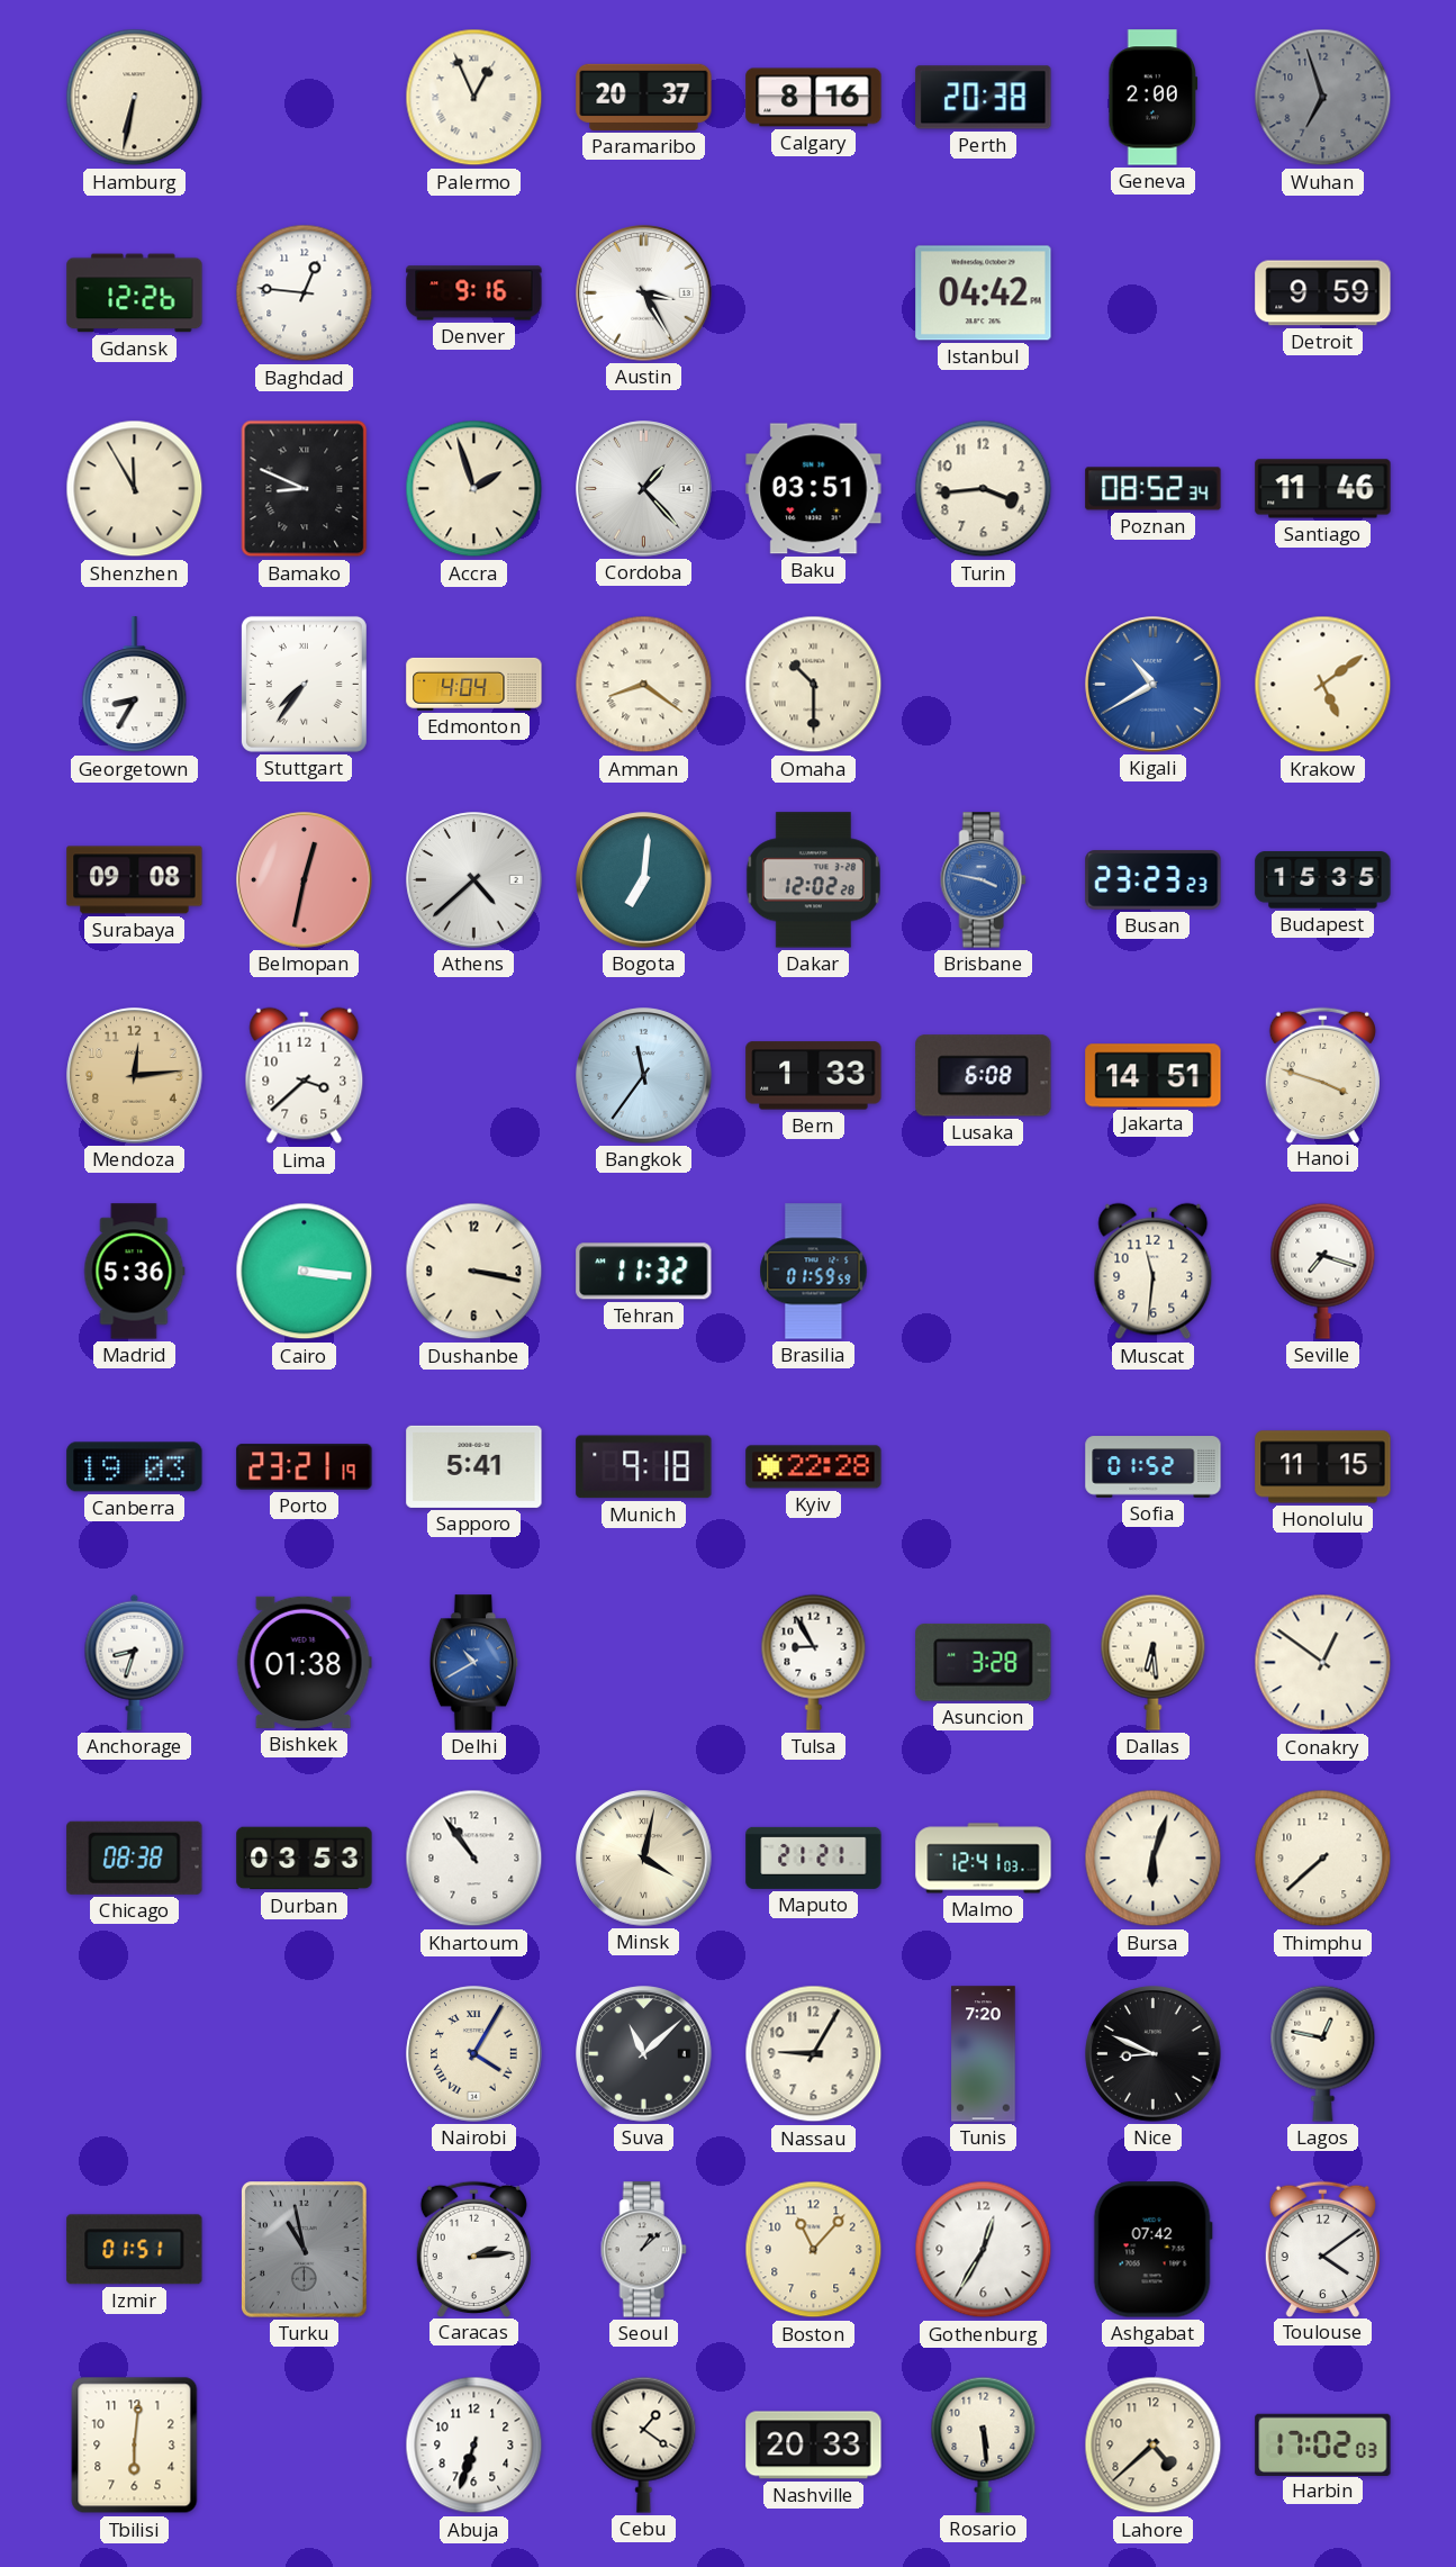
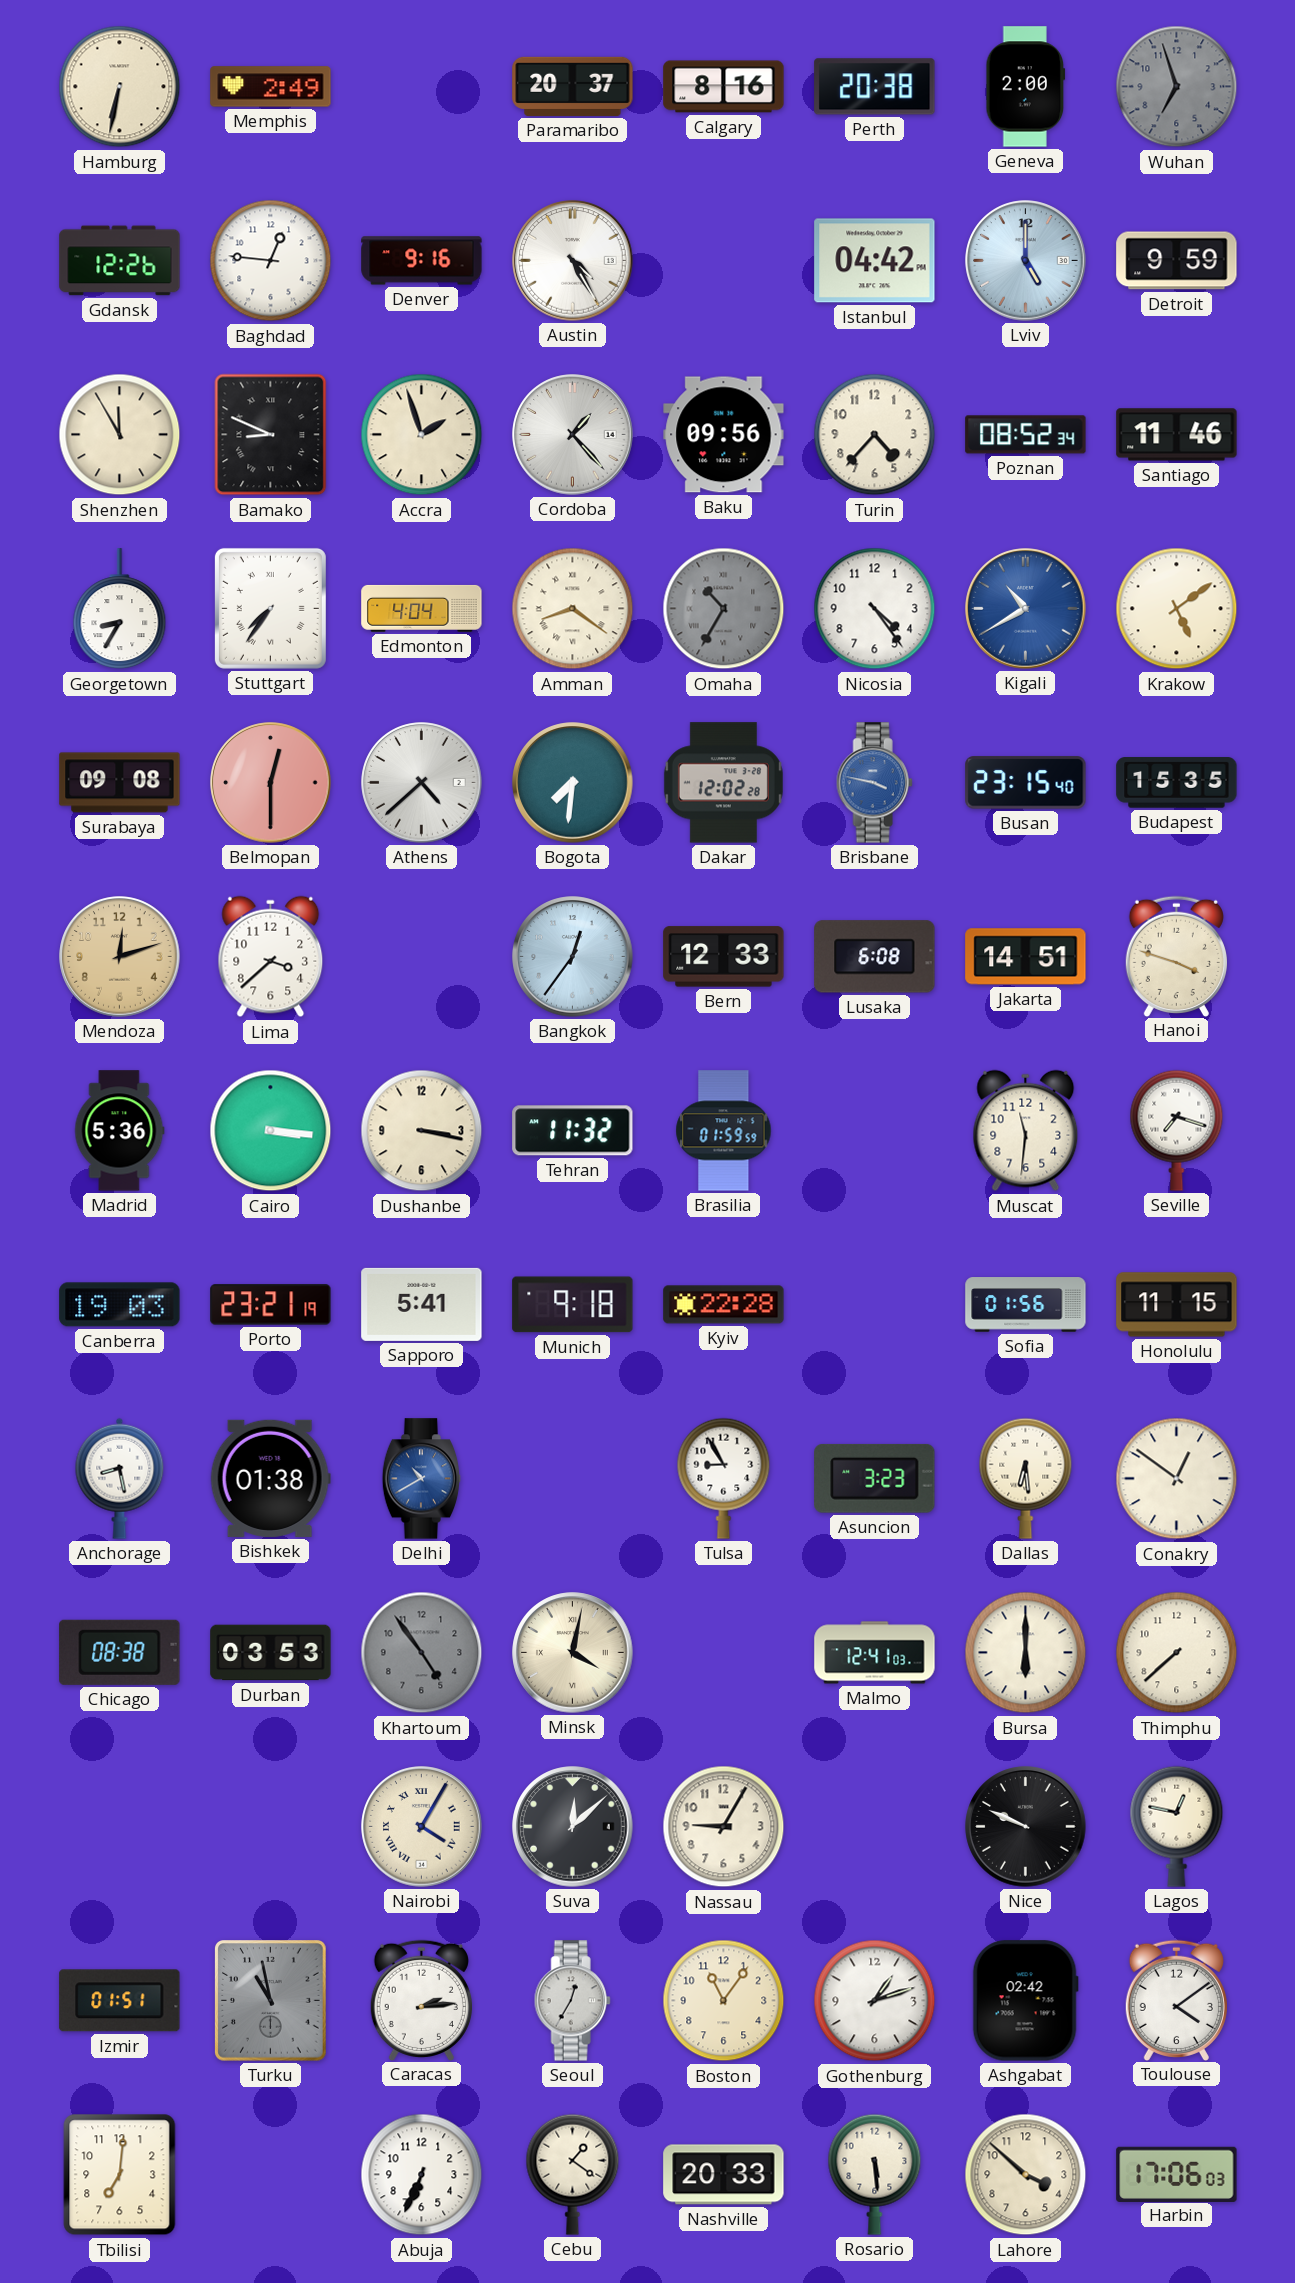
Memphis: none -> 2:49
Palermo: 12:56 -> none
Austin: 3:25 -> 4:25
Lviv: none -> 5:00
Baku: 03:51 -> 09:56
Turin: 3:44 -> 4:37
Omaha: 10:30 -> 10:35
Omaha dial: cream -> grey
Nicosia: none -> 4:24
Belmopan: 12:32 -> 12:30
Bogota: 7:01 -> 7:31
Busan: 23:23 -> 23:15
Mendoza: 12:14 -> 12:12
Bangkok: 11:36 -> 12:36
Bern: 1:33 -> 12:33
Sofia: 01:52 -> 01:56
Anchorage: 8:33 -> 8:28
Asuncion: 3:28 -> 3:23
Khartoum: 10:54 -> 4:54
Khartoum dial: white -> grey
Maputo: 21:21 -> none
Bursa: 6:03 -> 6:00
Suva: 11:08 -> 12:08
Tunis: 7:20 -> none
Nice: 8:49 -> 9:49
Seoul: 1:08 -> 12:35
Boston: 11:07 -> 11:06
Gothenburg: 12:35 -> 1:12
Ashgabat: 07:42 -> 02:42
Tbilisi: 6:01 -> 7:01
Abuja: 6:33 -> 6:34
Lahore: 4:38 -> 3:52
Harbin: 17:02 -> 17:06
